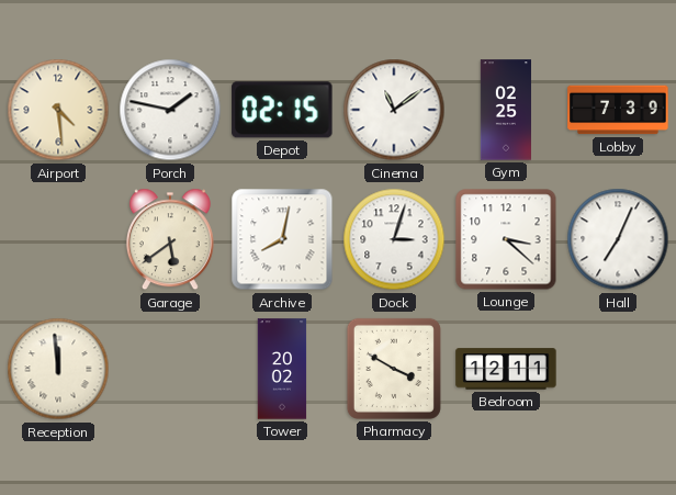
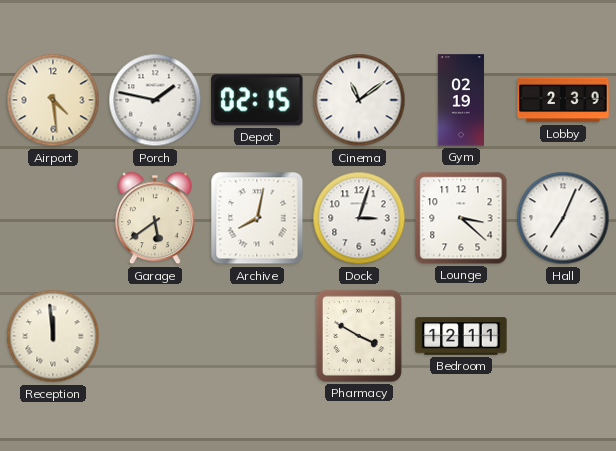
Gym: 02:25 -> 02:19
Lobby: 7:39 -> 2:39
Tower: 20:02 -> none
